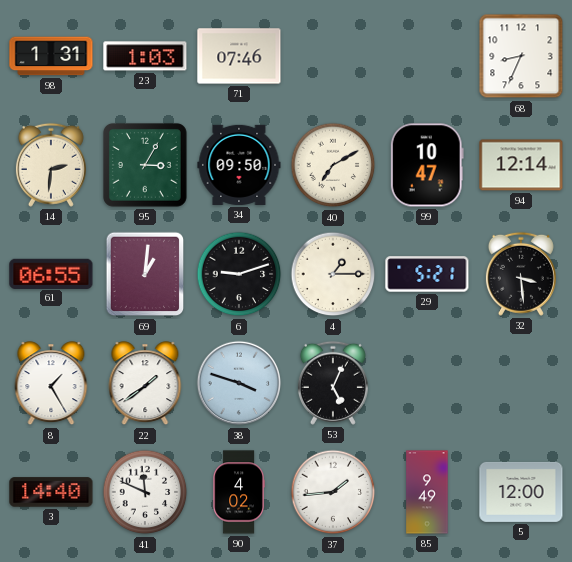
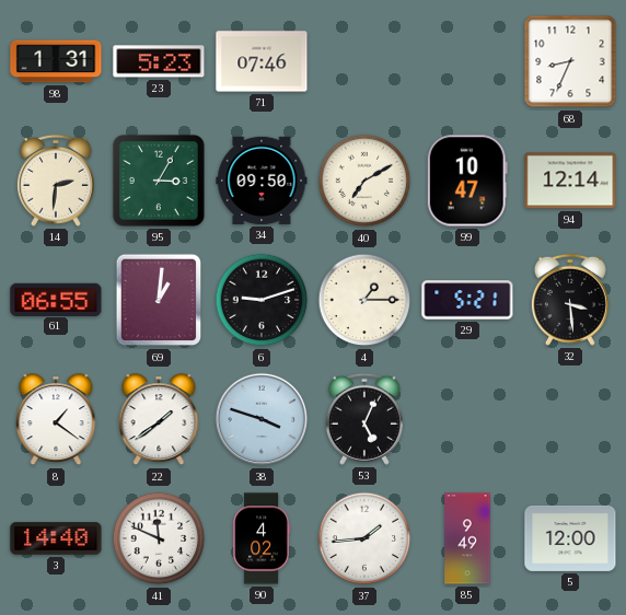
23: 1:03 -> 5:23
8: 1:25 -> 1:21
